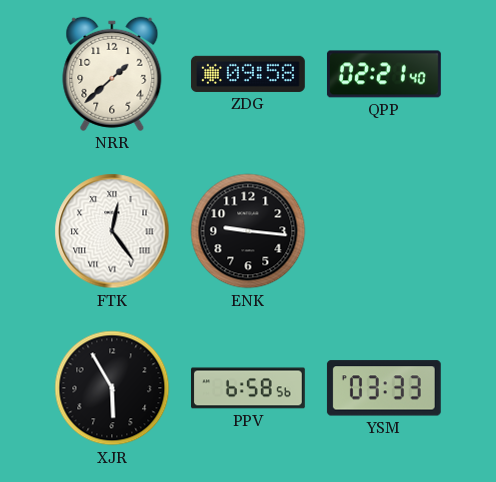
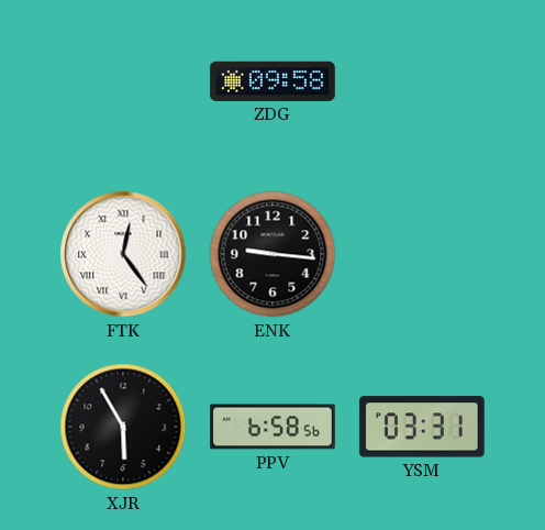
NRR: 1:38 -> none
QPP: 02:21 -> none
YSM: 03:33 -> 03:31
